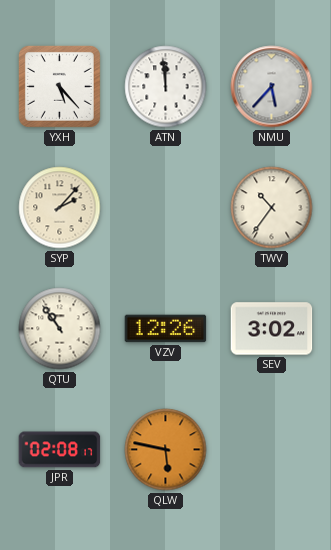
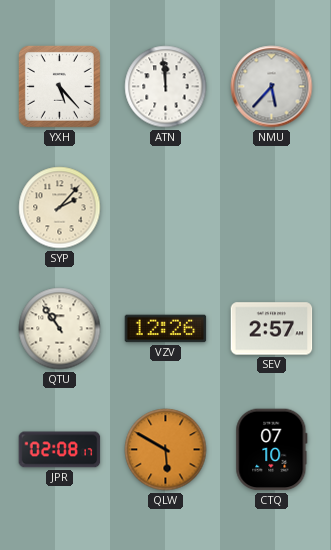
TWV: 10:36 -> none
SEV: 3:02 -> 2:57
QLW: 5:47 -> 5:50
CTQ: none -> 07:10
